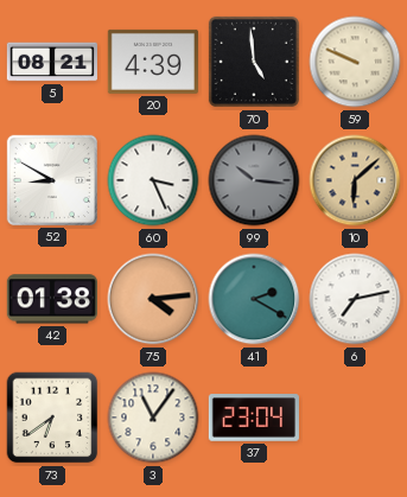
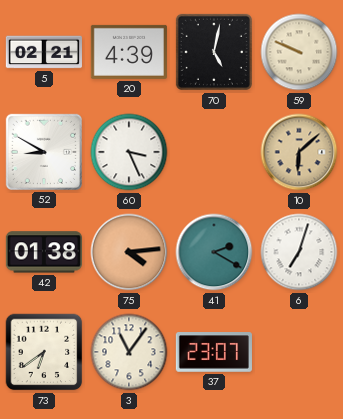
5: 08:21 -> 02:21
70: 4:59 -> 5:02
99: 10:16 -> none
6: 7:13 -> 7:03
37: 23:04 -> 23:07
